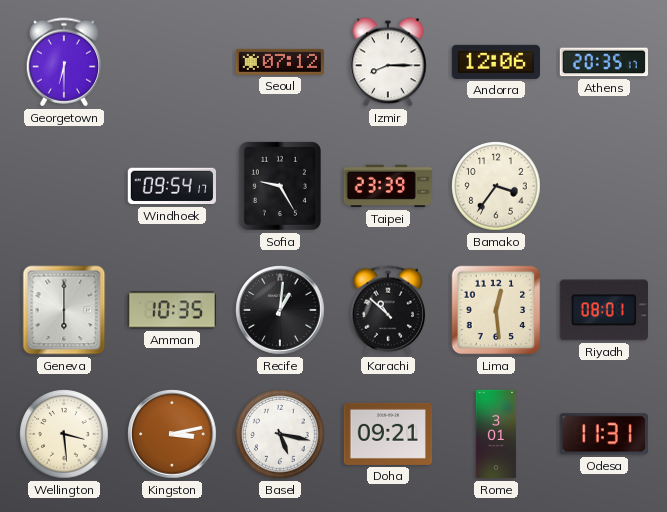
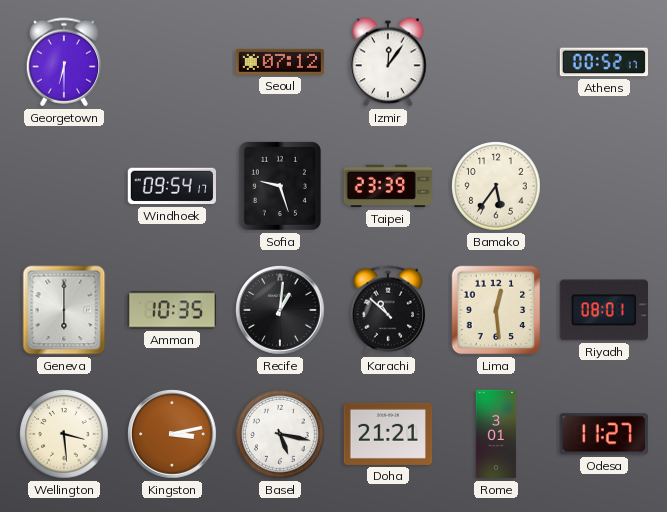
Izmir: 8:15 -> 12:06
Andorra: 12:06 -> none
Athens: 20:35 -> 00:52
Sofia: 9:25 -> 9:27
Bamako: 3:36 -> 5:36
Doha: 09:21 -> 21:21
Odesa: 11:31 -> 11:27
